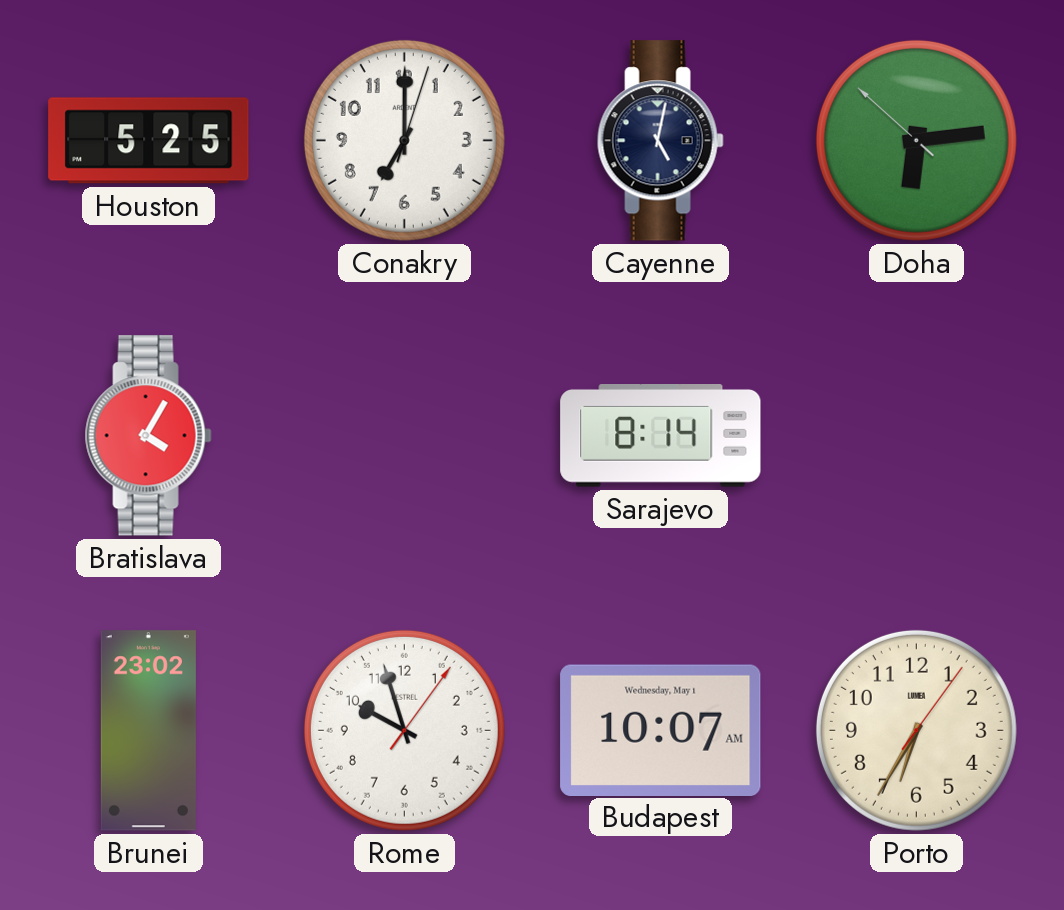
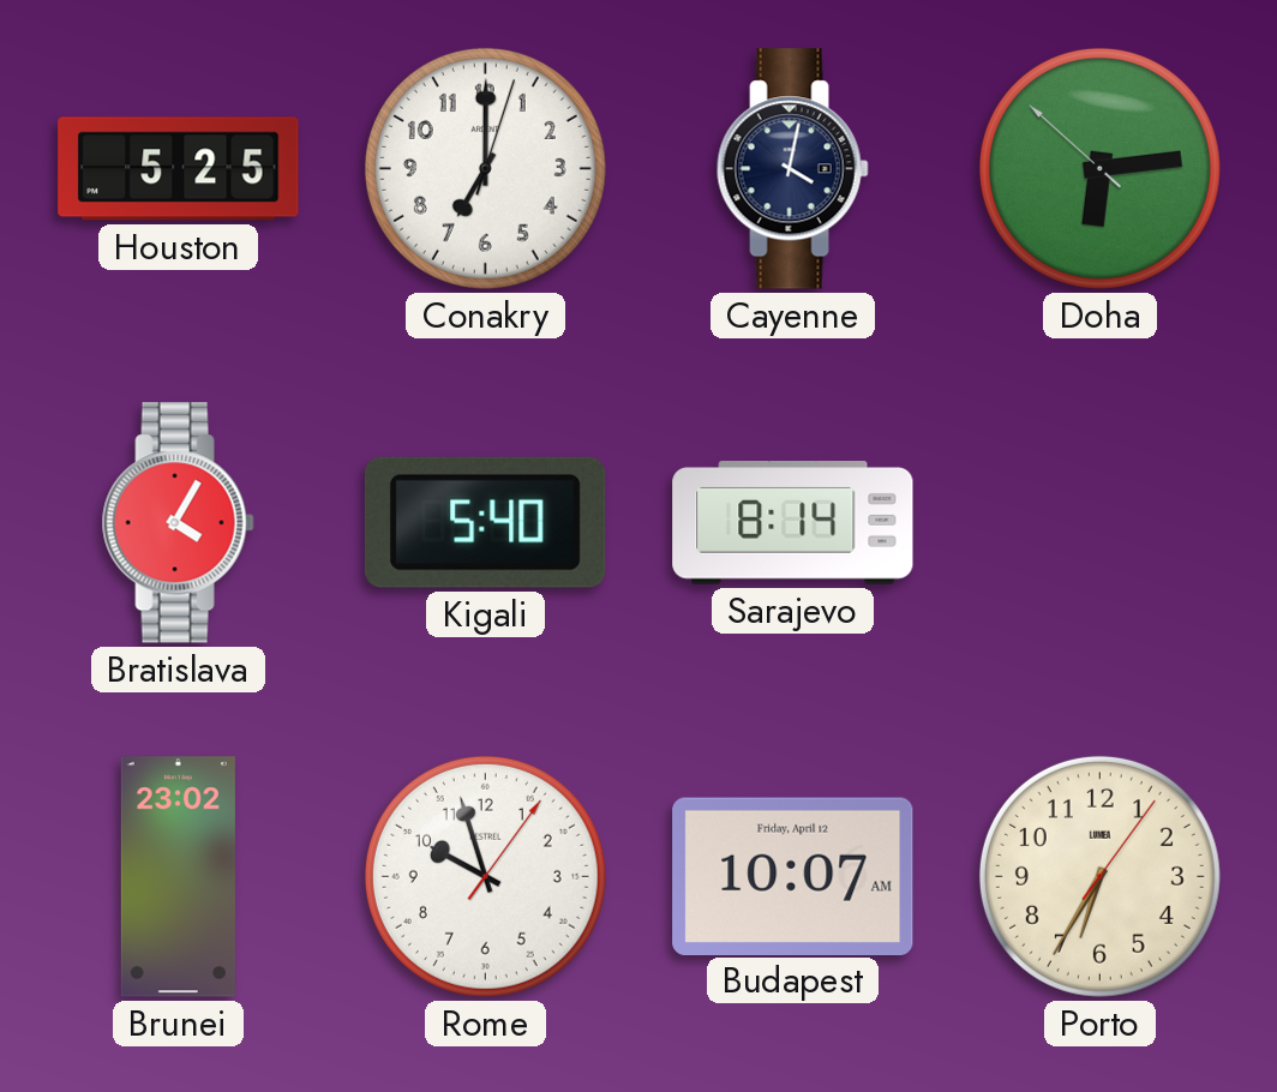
Cayenne: 5:02 -> 4:02
Kigali: none -> 5:40
Budapest date: Wednesday, May 1 -> Friday, April 12
